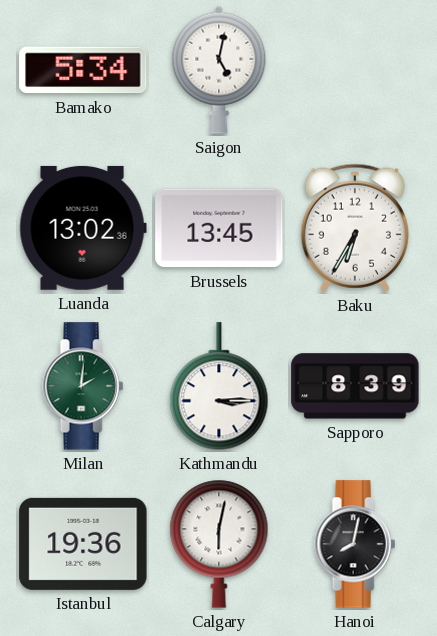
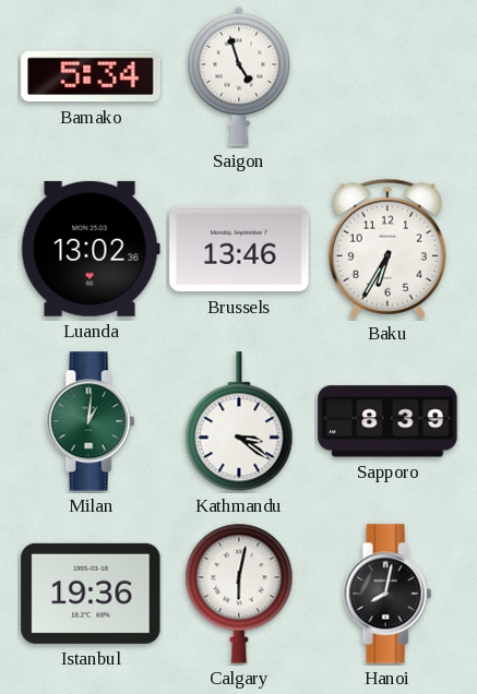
Saigon: 5:02 -> 4:57
Brussels: 13:45 -> 13:46
Milan: 2:01 -> 1:01
Kathmandu: 3:15 -> 3:21
